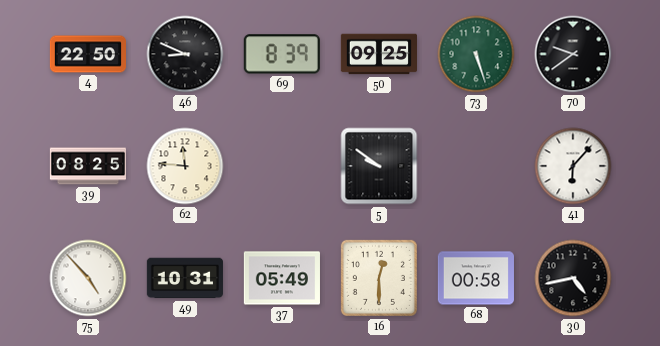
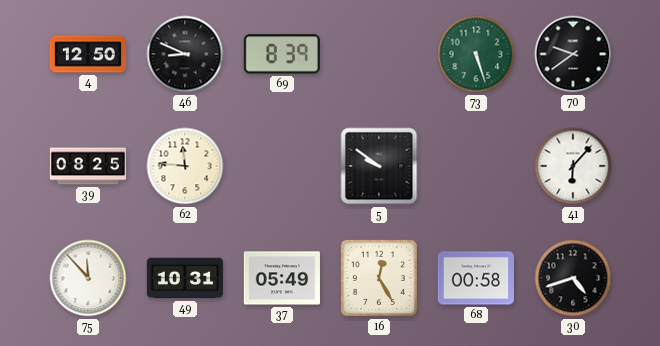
4: 22:50 -> 12:50
50: 09:25 -> none
75: 4:53 -> 11:53
16: 12:30 -> 12:25
30: 4:43 -> 4:42
